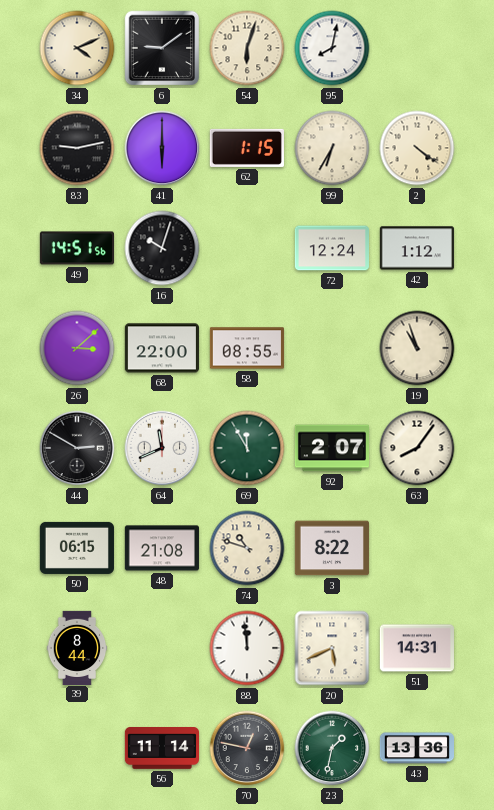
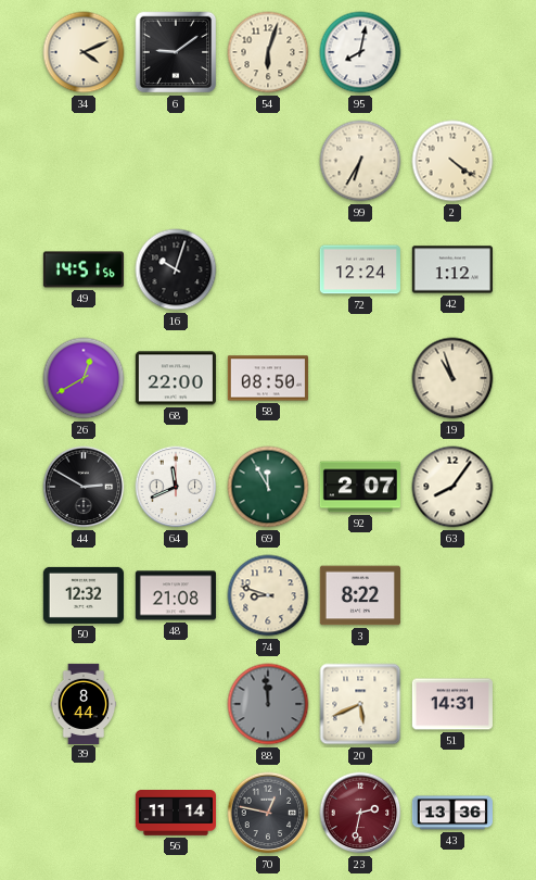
83: 9:13 -> none
41: 6:00 -> none
62: 1:15 -> none
26: 3:08 -> 12:40
58: 08:55 -> 08:50
50: 06:15 -> 12:32
74: 10:48 -> 8:48
88 dial: white -> grey
23: 1:32 -> 2:32
23 dial: green -> burgundy
